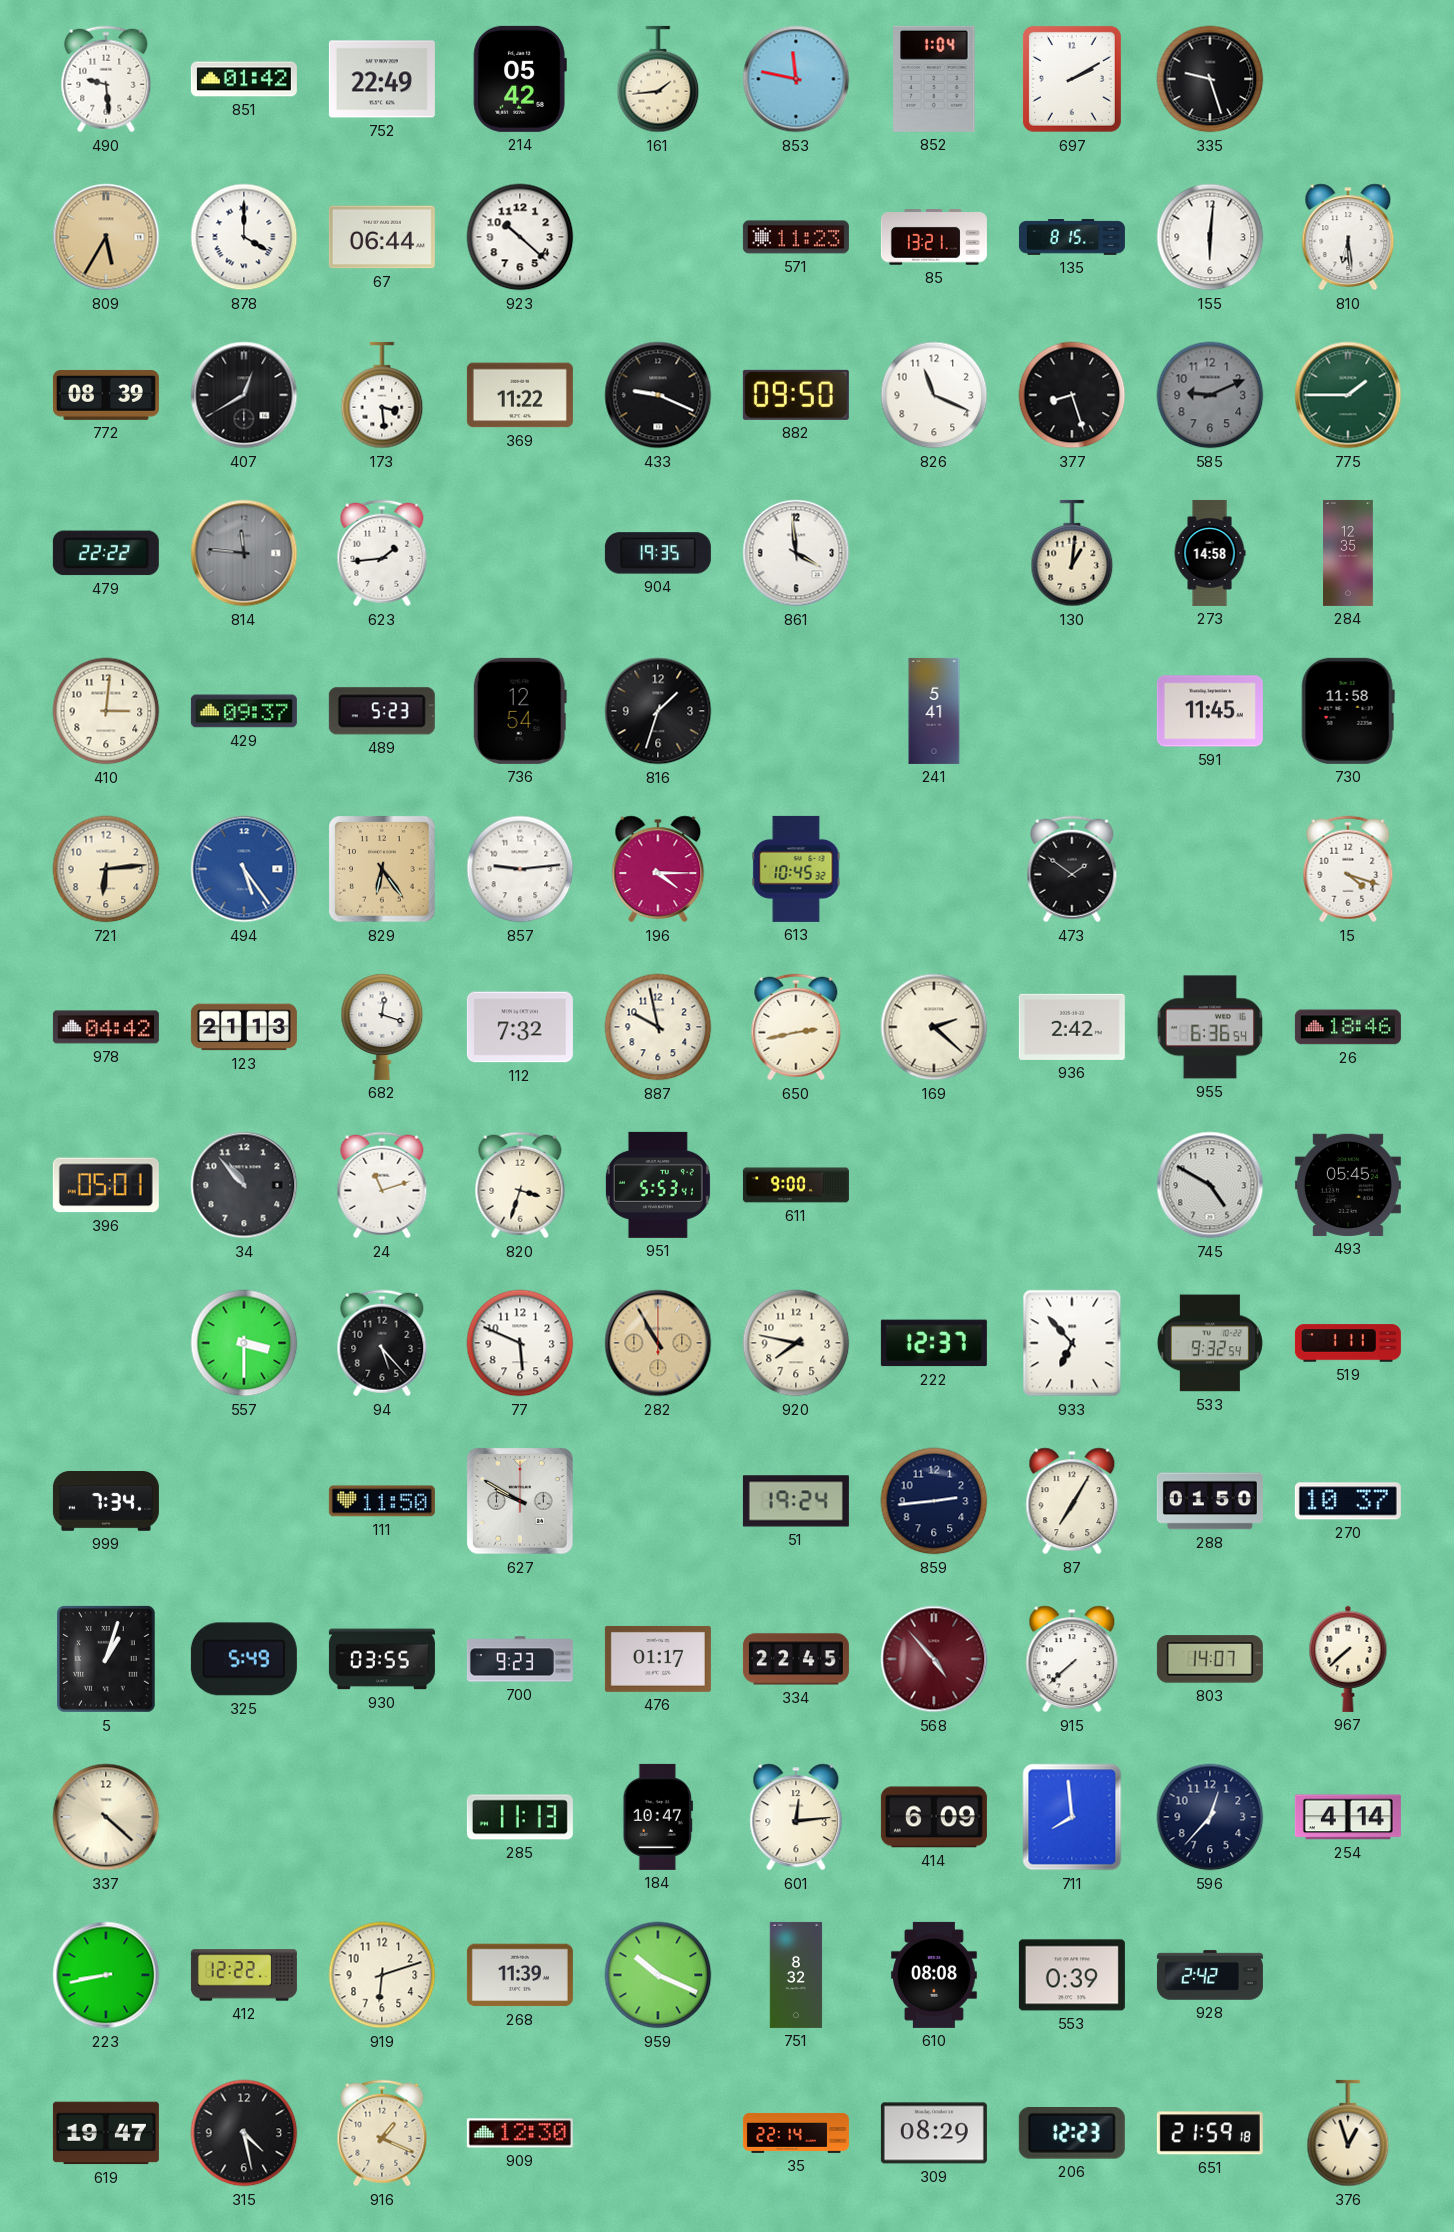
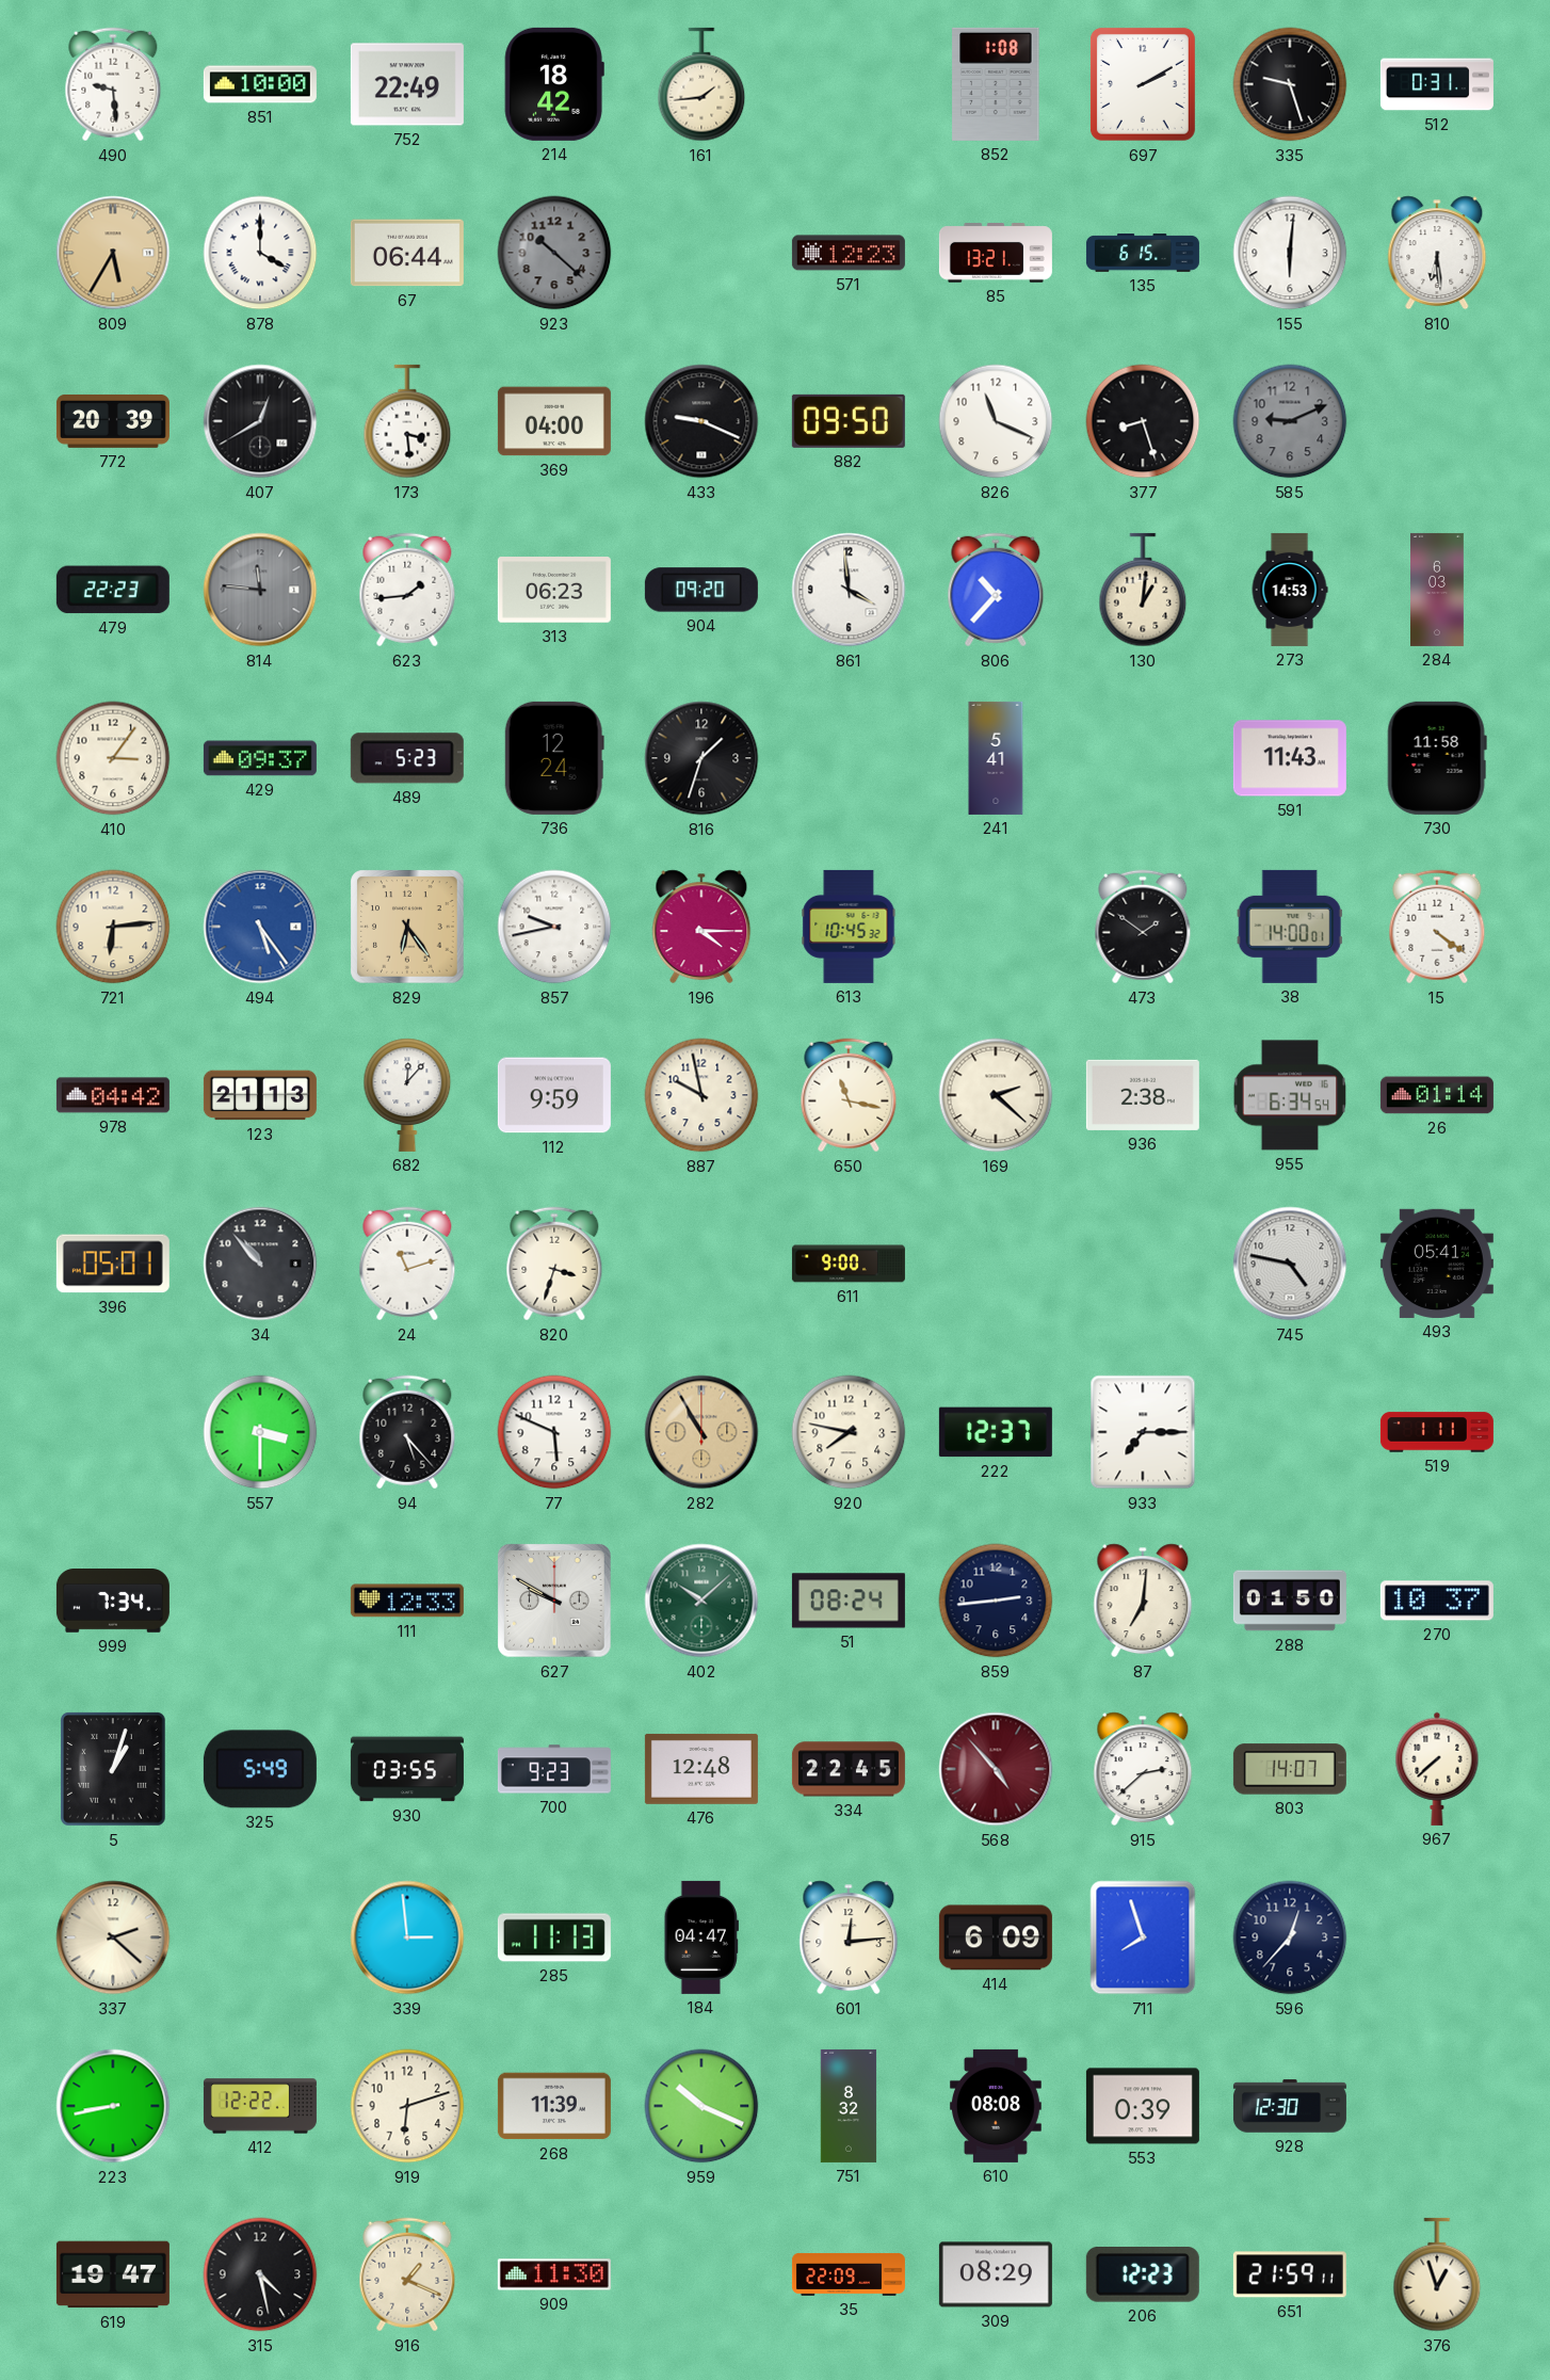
851: 01:42 -> 10:00
214: 05:42 -> 18:42
853: 11:47 -> none
852: 1:04 -> 1:08
512: none -> 0:31
923 dial: white -> grey
571: 11:23 -> 12:23
135: 8:15 -> 6:15
772: 08:39 -> 20:39
369: 11:22 -> 04:00
775: 1:45 -> none
479: 22:22 -> 22:23
313: none -> 06:23
904: 19:35 -> 09:20
806: none -> 10:37
273: 14:58 -> 14:53
284: 12:35 -> 6:03
410: 3:01 -> 3:06
736: 12:54 -> 12:24
591: 11:45 -> 11:43
857: 9:14 -> 9:43
38: none -> 14:00
15: 4:18 -> 4:21
682: 12:18 -> 12:07
112: 7:32 -> 9:59
650: 2:43 -> 11:17
936: 2:42 -> 2:38
955: 6:36 -> 6:34
26: 18:46 -> 01:14
951: 5:53 -> none
745: 4:50 -> 4:47
493: 05:45 -> 05:41
933: 6:53 -> 7:15
533: 9:32 -> none
111: 11:50 -> 12:33
402: none -> 10:08
51: 19:24 -> 08:24
87: 7:05 -> 7:01
476: 01:17 -> 12:48
915: 7:38 -> 2:38
337: 4:22 -> 2:22
339: none -> 2:59
184: 10:47 -> 04:47
711: 7:59 -> 7:57
254: 4:14 -> none
928: 2:42 -> 12:30
909: 12:30 -> 11:30
35: 22:14 -> 22:09
651: 21:59:18 -> 21:59:11
